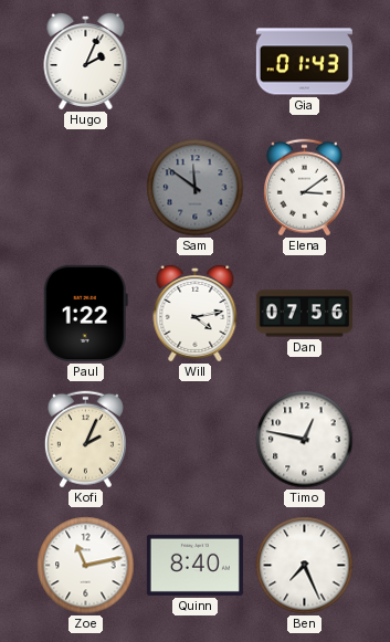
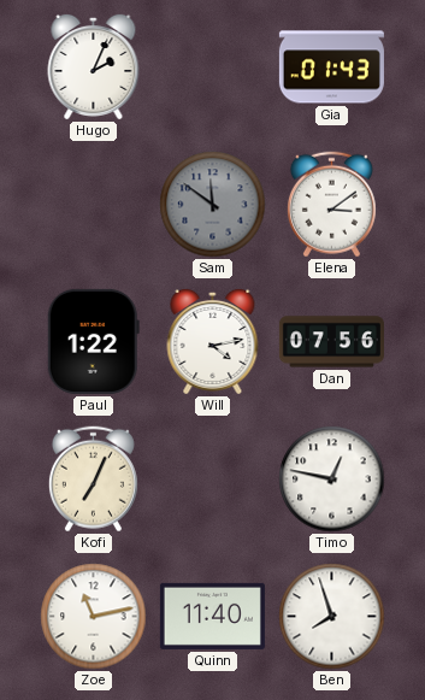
Kofi: 2:04 -> 7:04
Quinn: 8:40 -> 11:40
Ben: 7:26 -> 7:57
